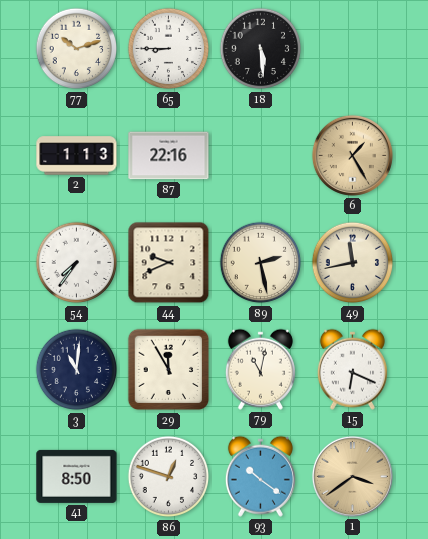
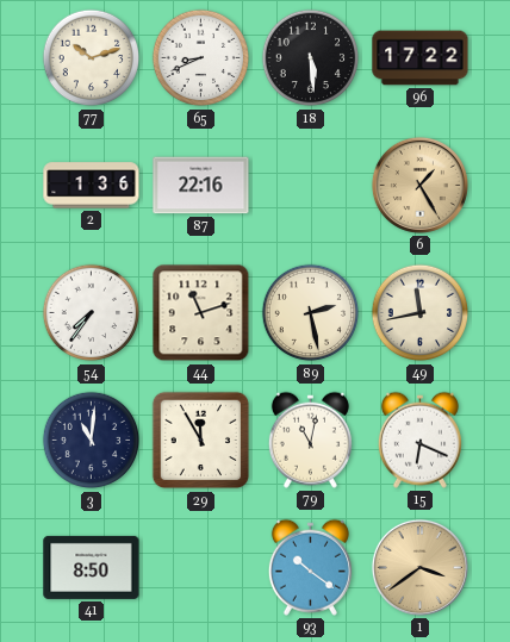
65: 8:45 -> 8:41
96: none -> 17:22
2: 1:13 -> 1:36
44: 9:41 -> 11:12
86: 12:48 -> none
